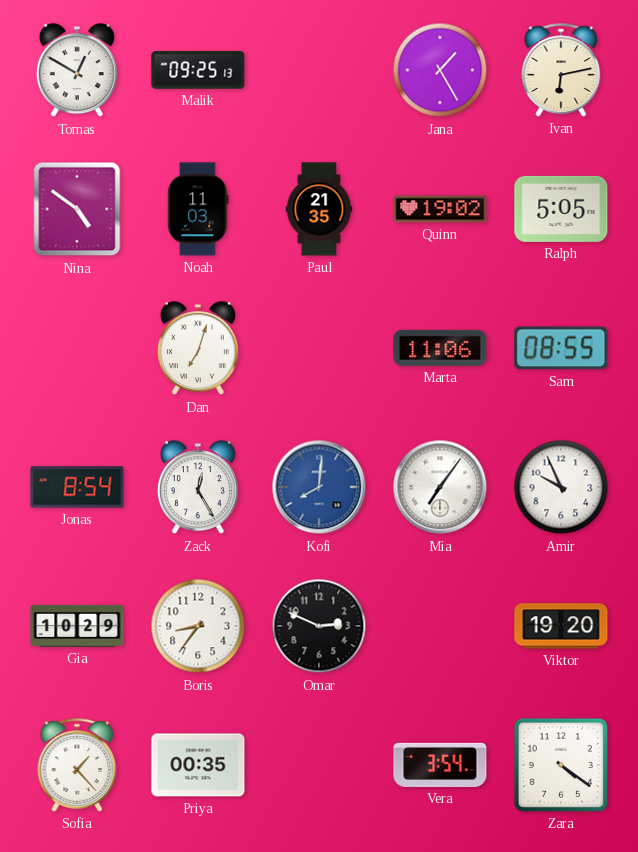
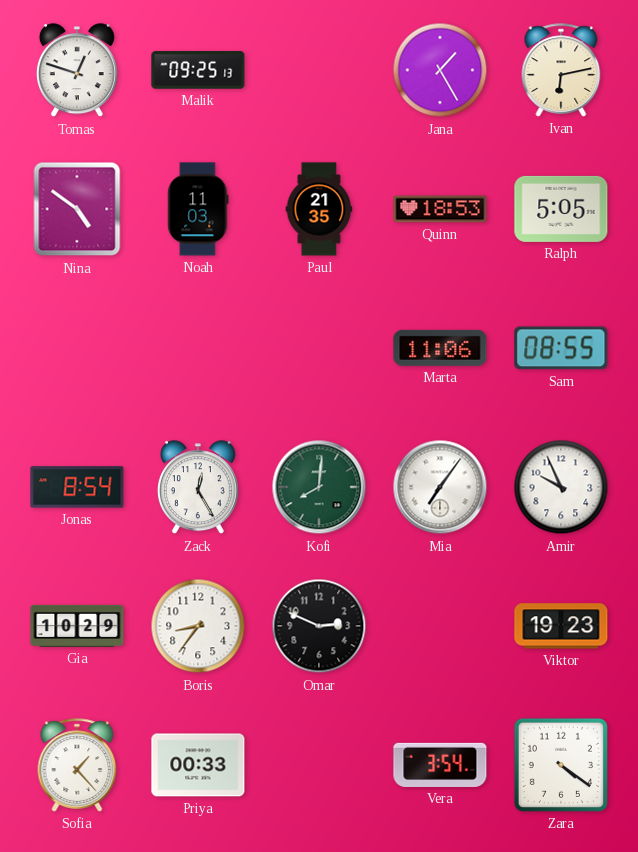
Tomas: 12:50 -> 12:48
Quinn: 19:02 -> 18:53
Dan: 7:03 -> none
Kofi dial: blue -> green
Viktor: 19:20 -> 19:23
Priya: 00:35 -> 00:33
